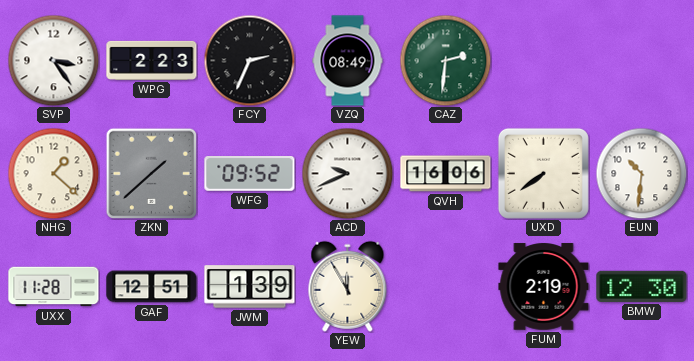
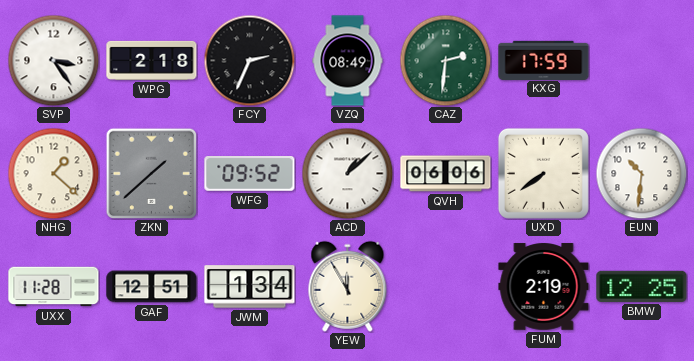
WPG: 2:23 -> 2:18
KXG: none -> 17:59
ACD: 9:41 -> 1:08
QVH: 16:06 -> 06:06
JWM: 1:39 -> 1:34
BMW: 12:30 -> 12:25
